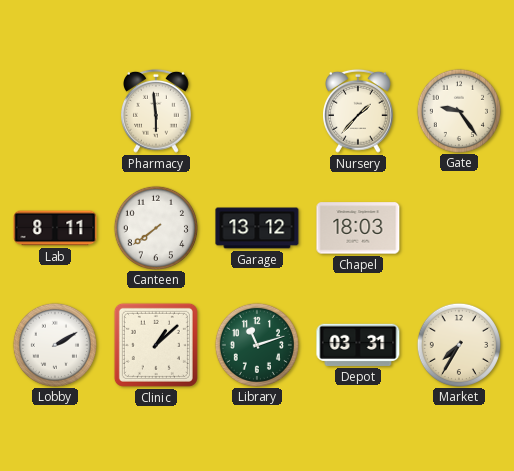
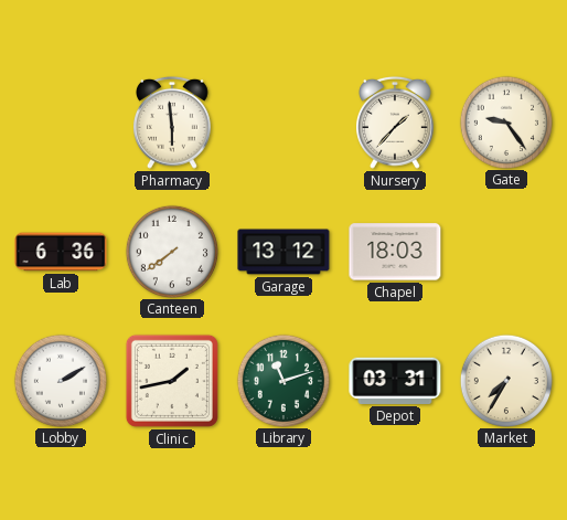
Lab: 8:11 -> 6:36
Clinic: 1:08 -> 1:43
